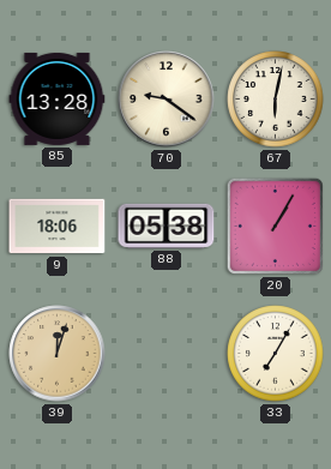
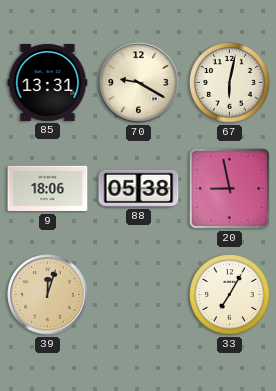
85: 13:28 -> 13:31
70: 9:21 -> 9:20
20: 1:05 -> 8:58
